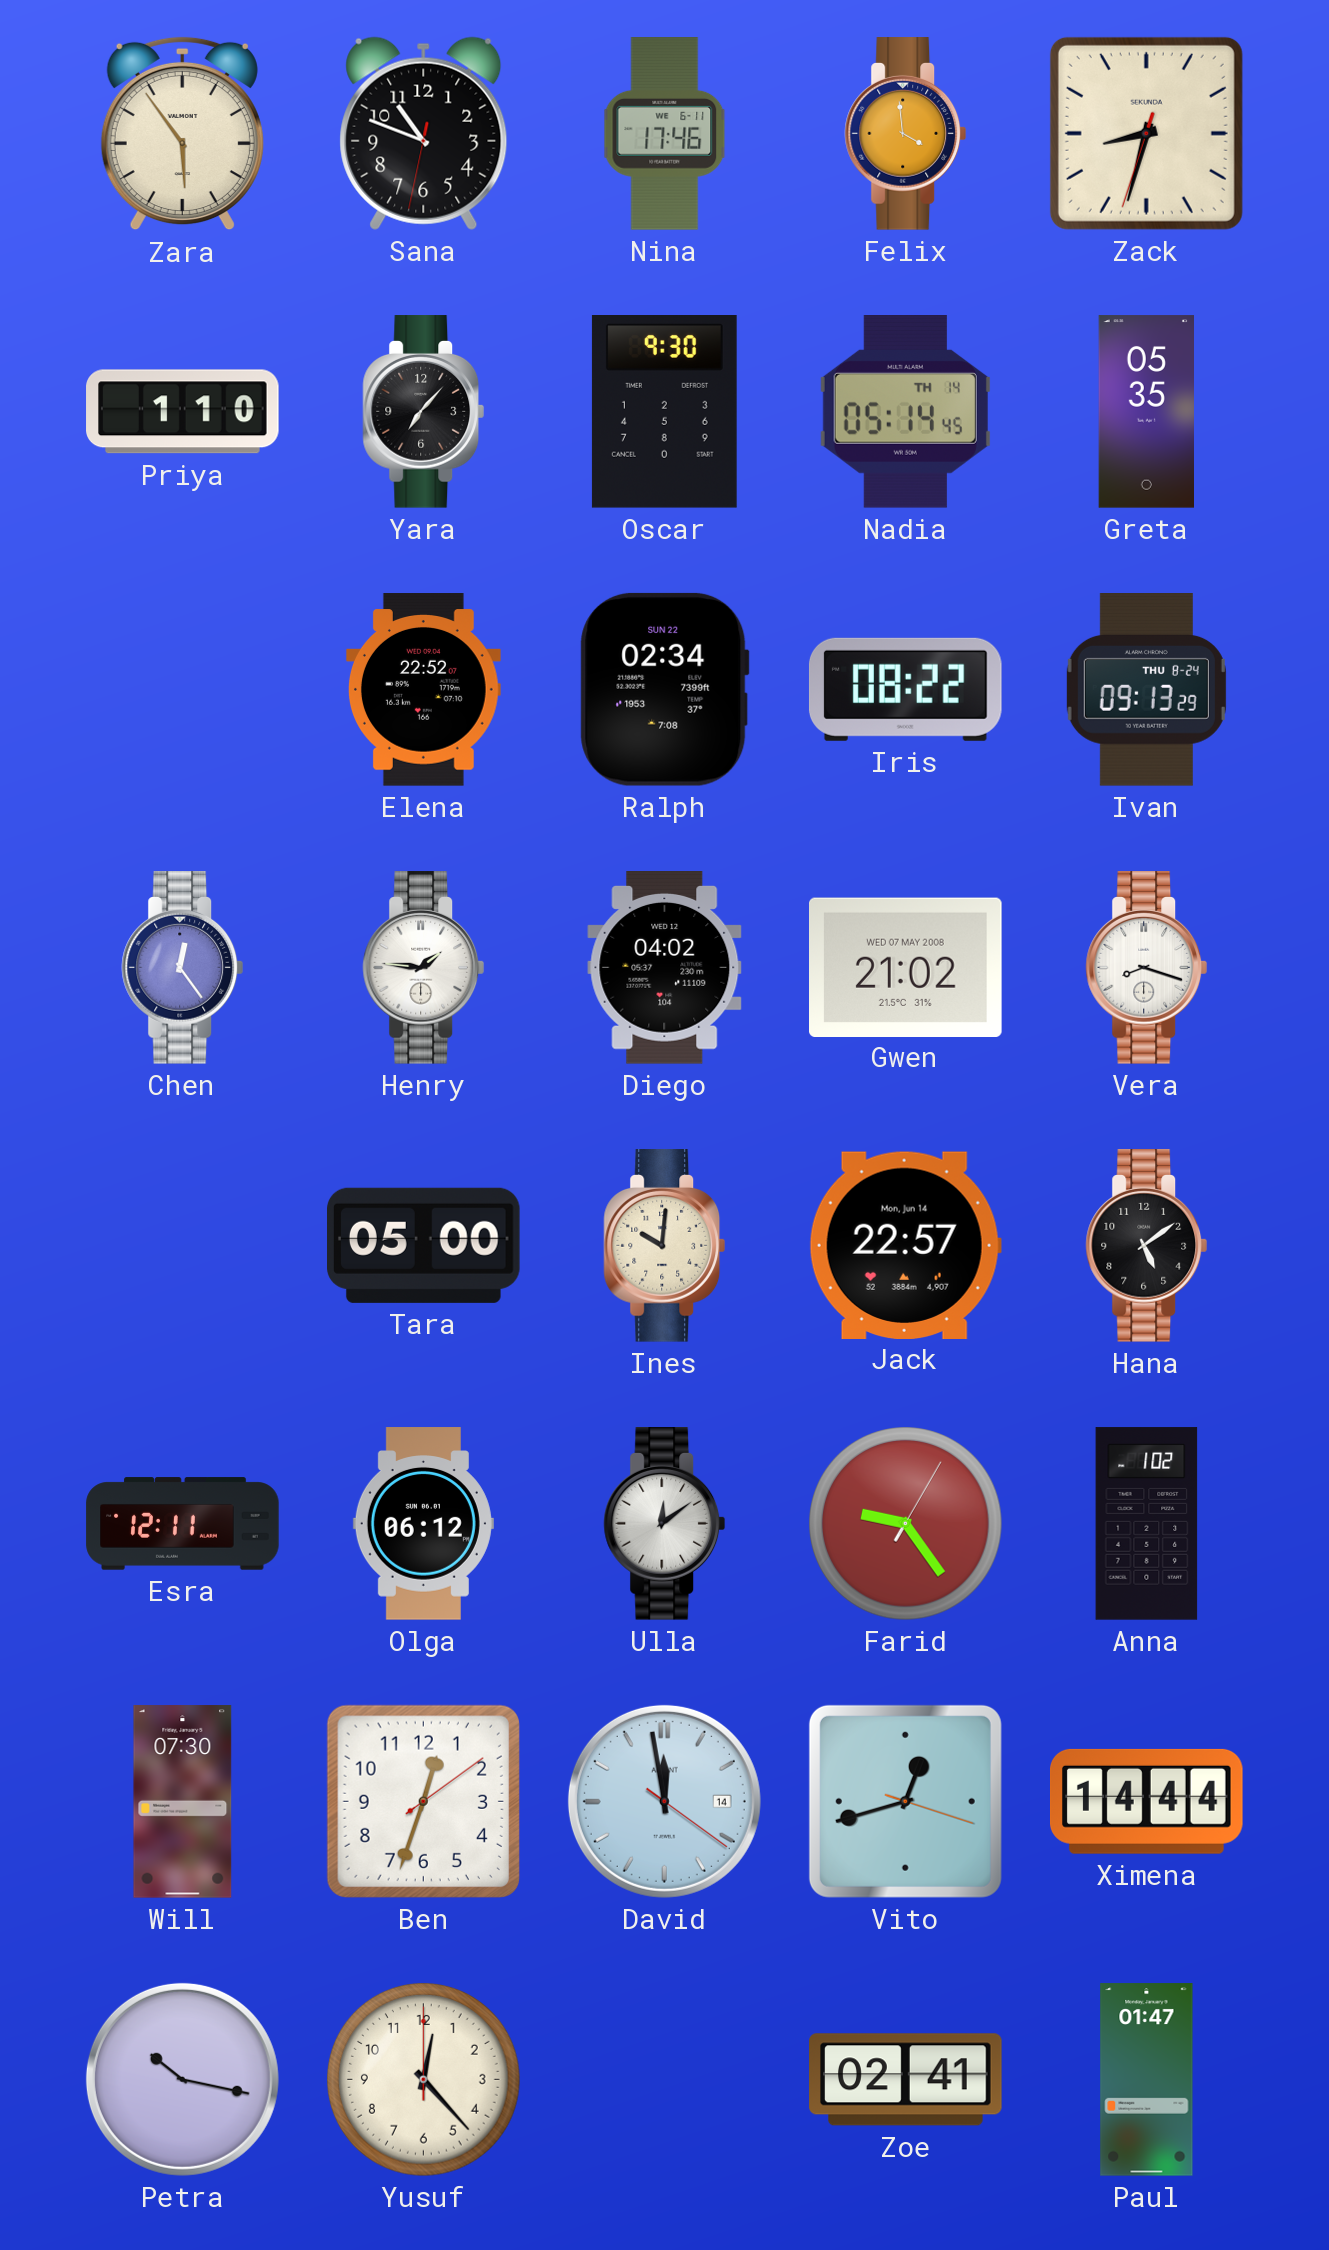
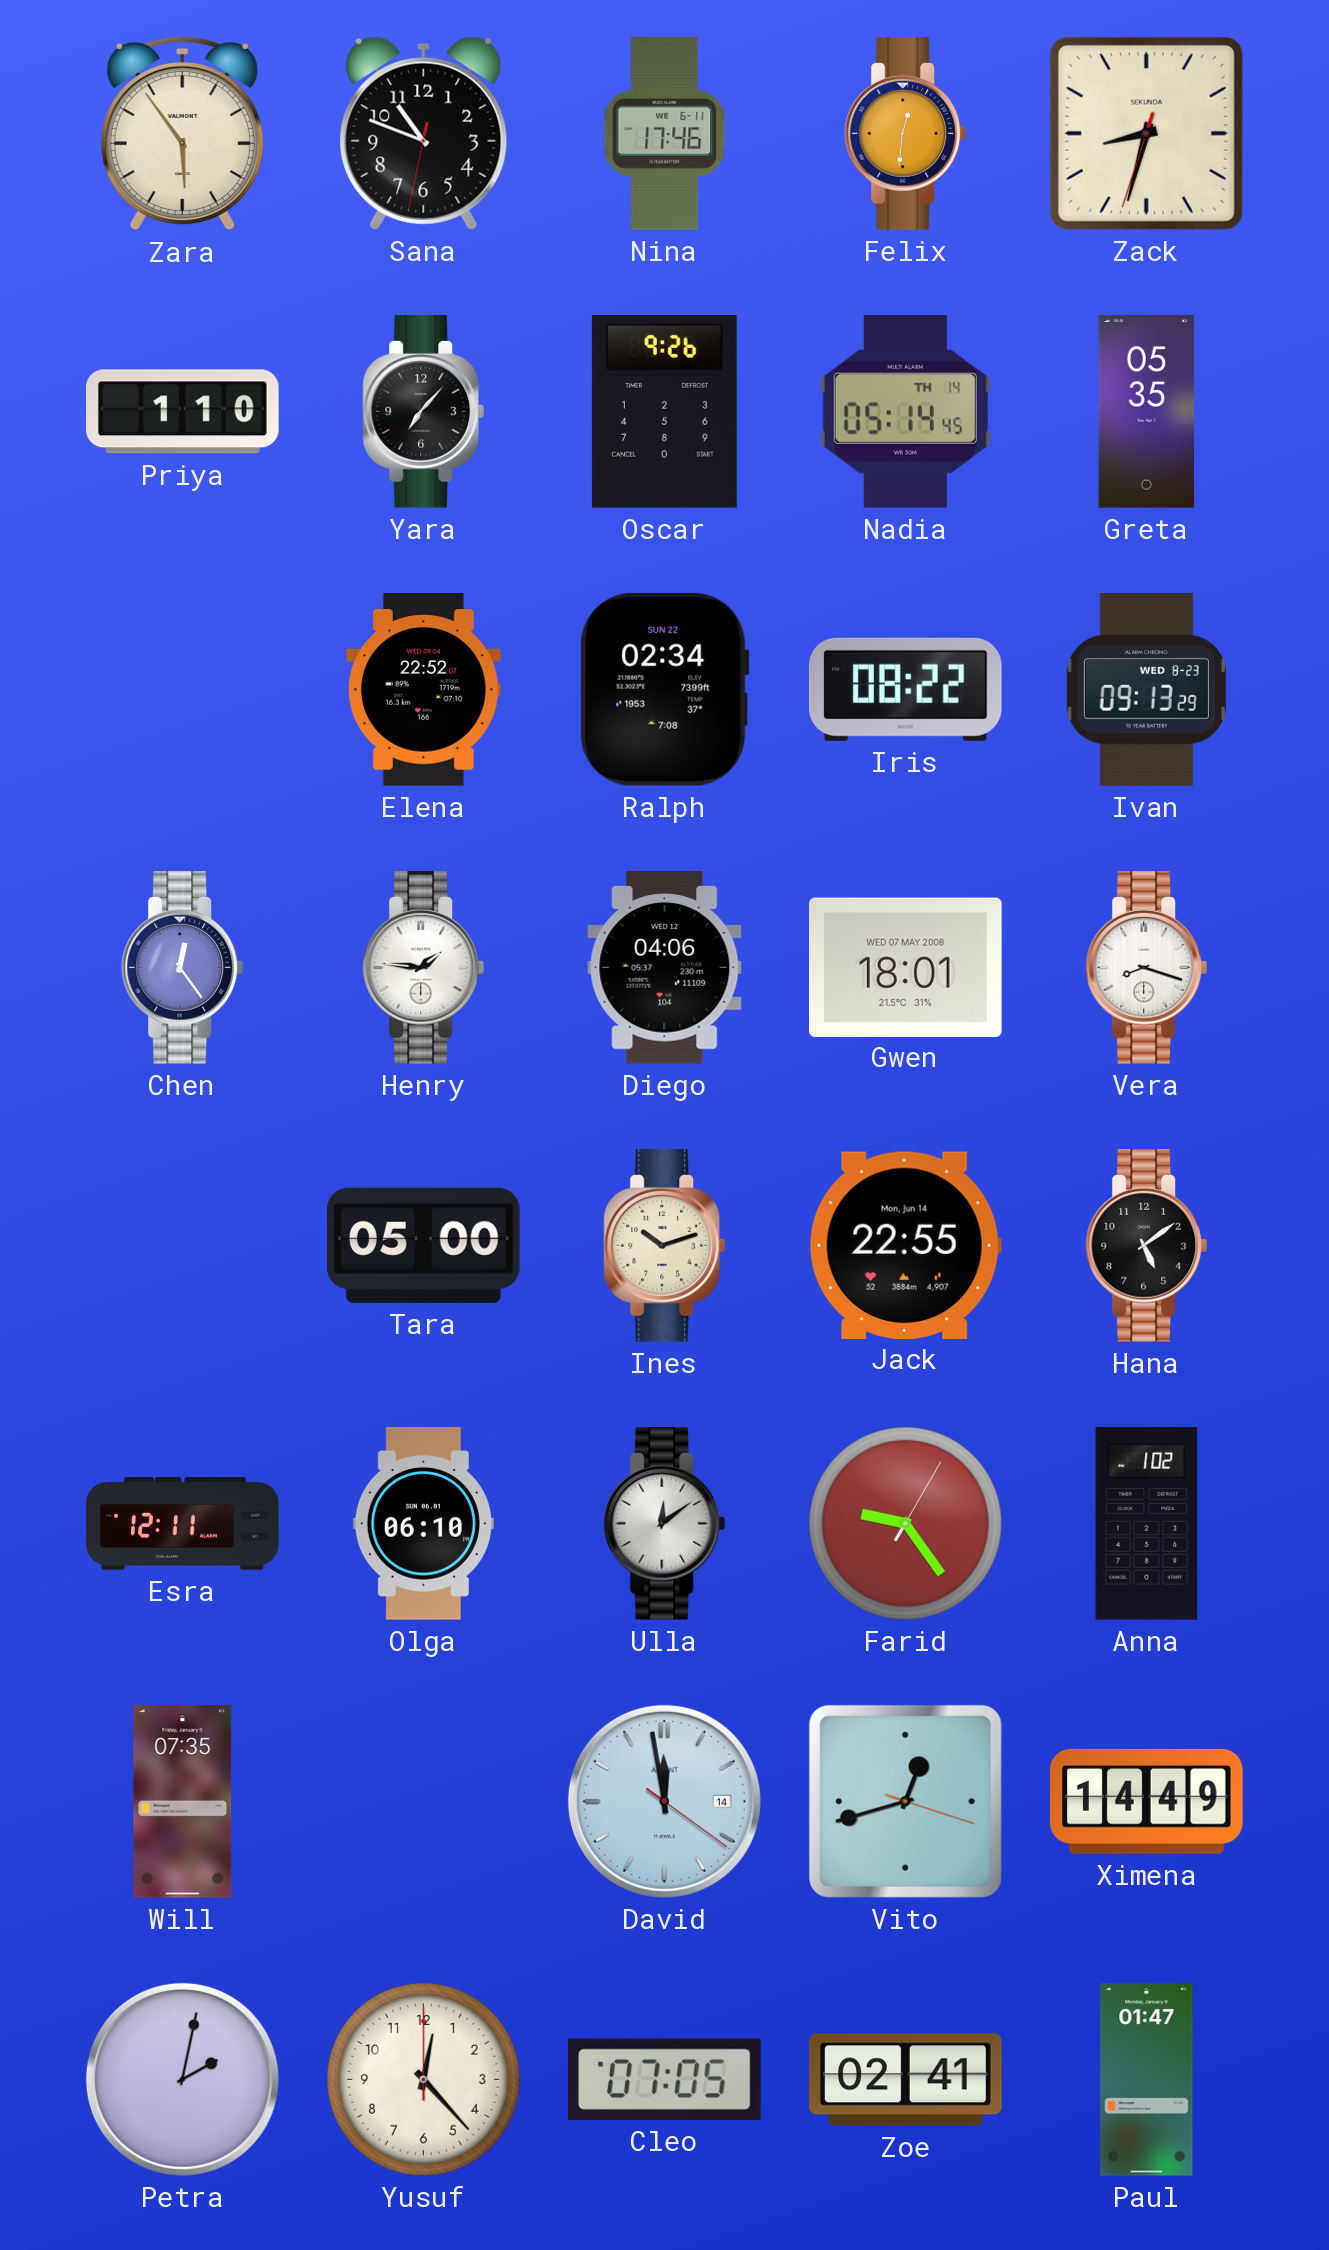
Felix: 3:59 -> 12:31
Oscar: 9:30 -> 9:26
Ivan date: THU 8-24 -> WED 8-23
Diego: 04:02 -> 04:06
Gwen: 21:02 -> 18:01
Ines: 10:01 -> 10:12
Jack: 22:57 -> 22:55
Olga: 06:12 -> 06:10
Will: 07:30 -> 07:35
Ben: 12:33 -> none
Ximena: 14:44 -> 14:49
Petra: 10:17 -> 2:02
Cleo: none -> 07:05
